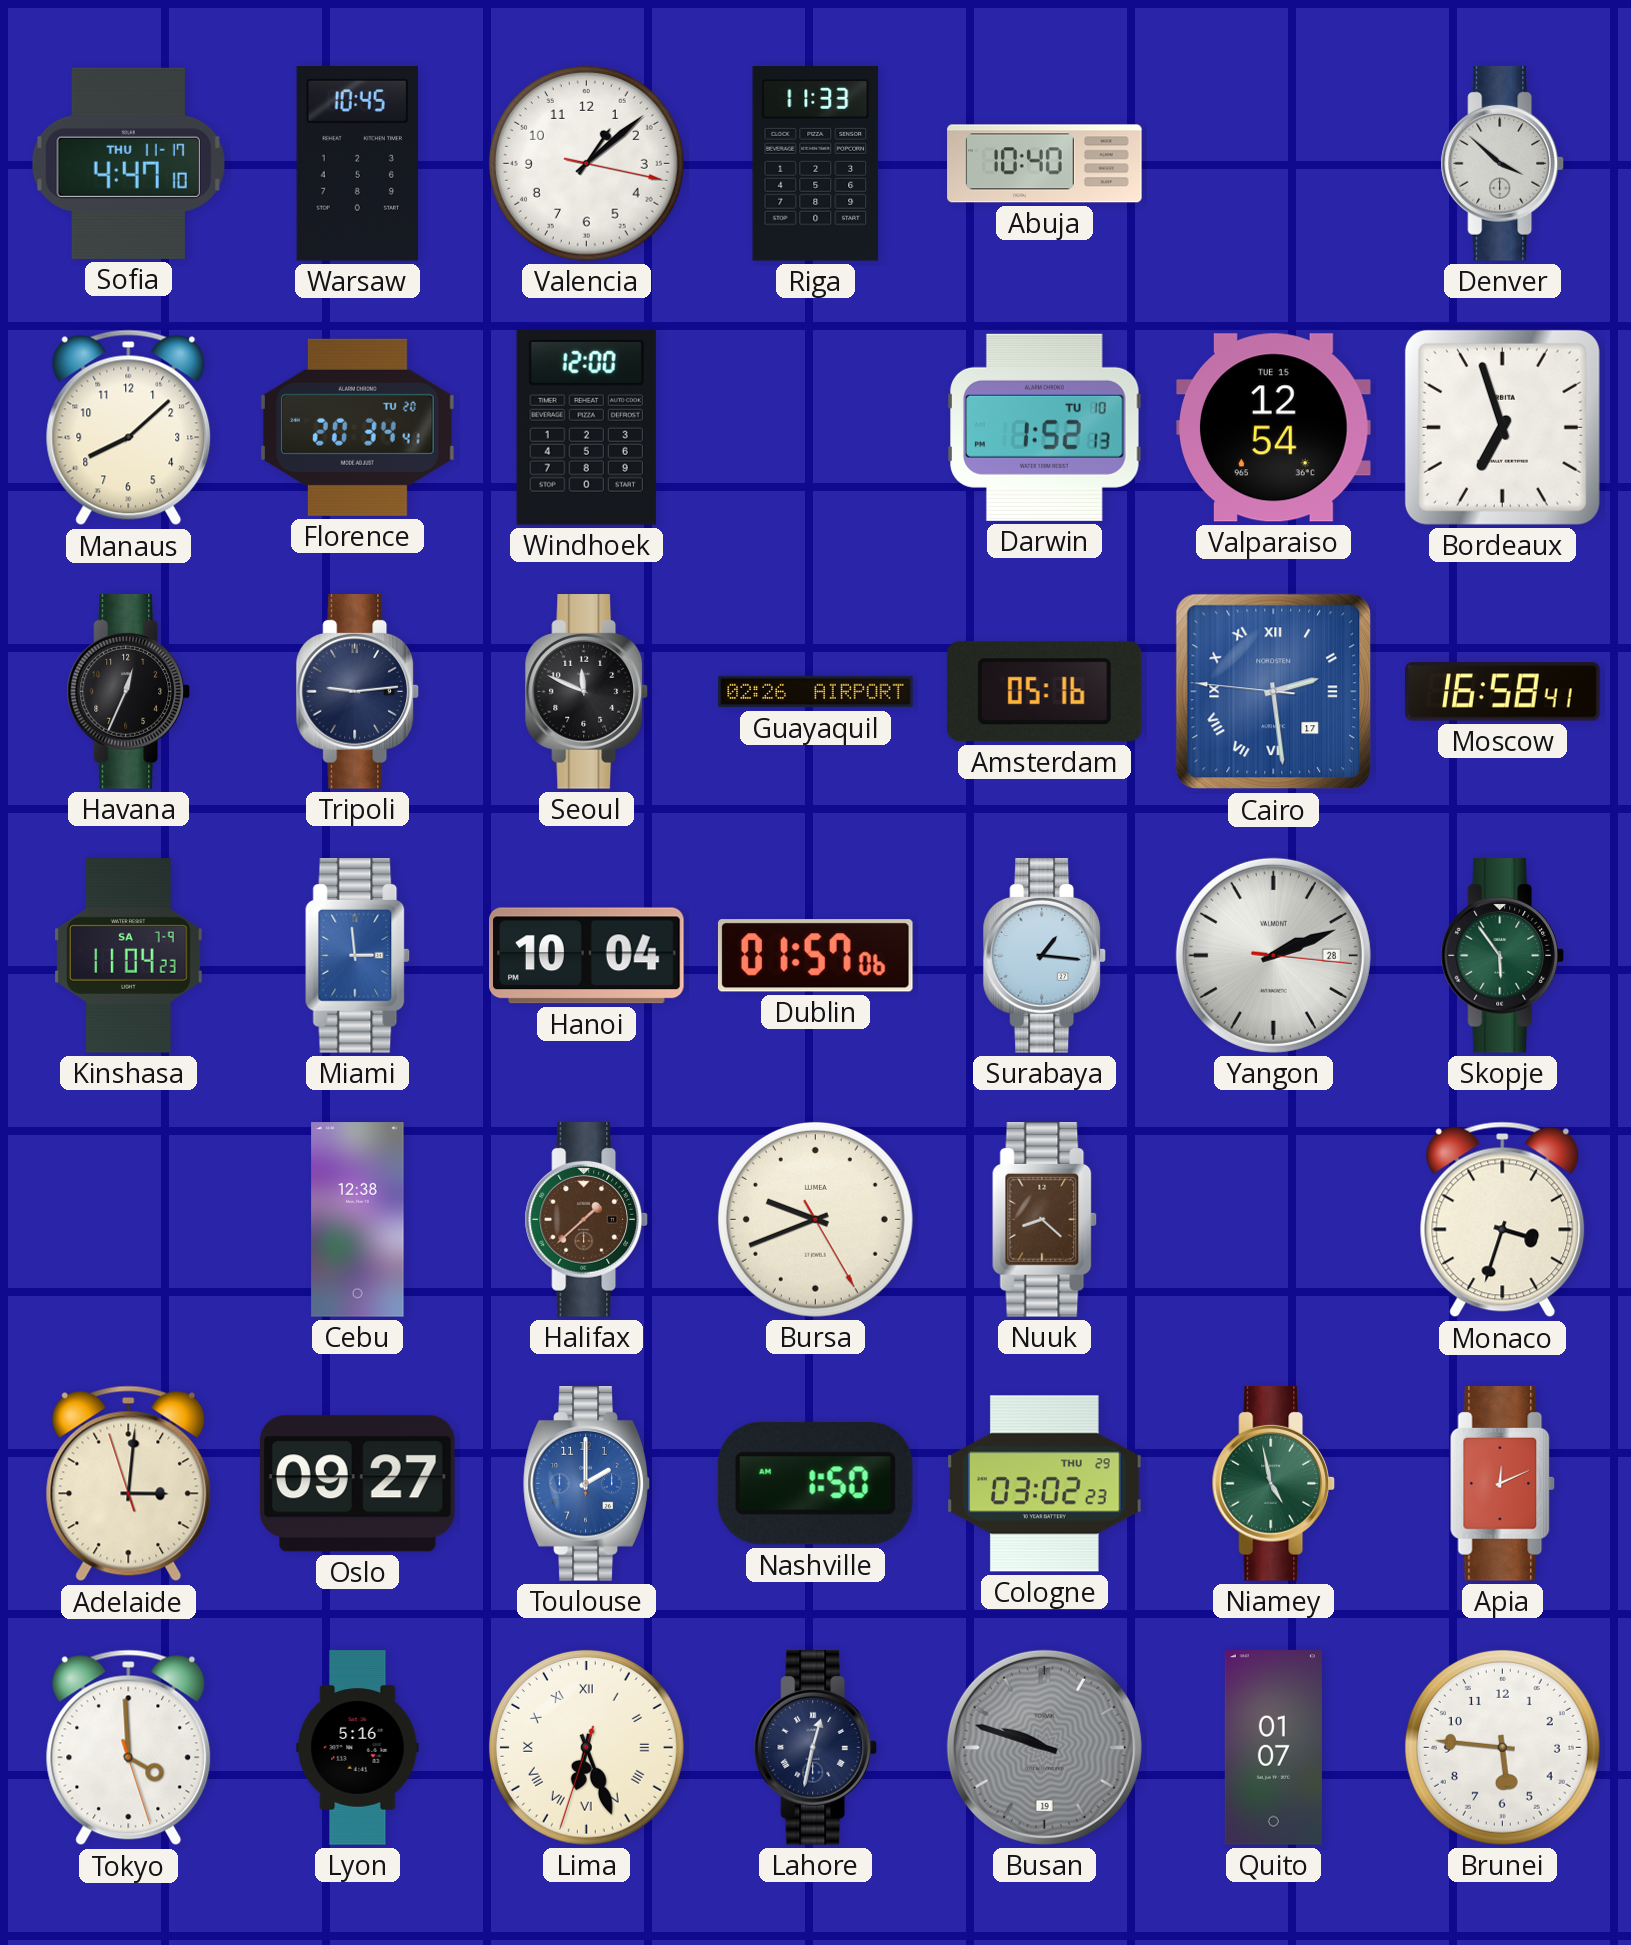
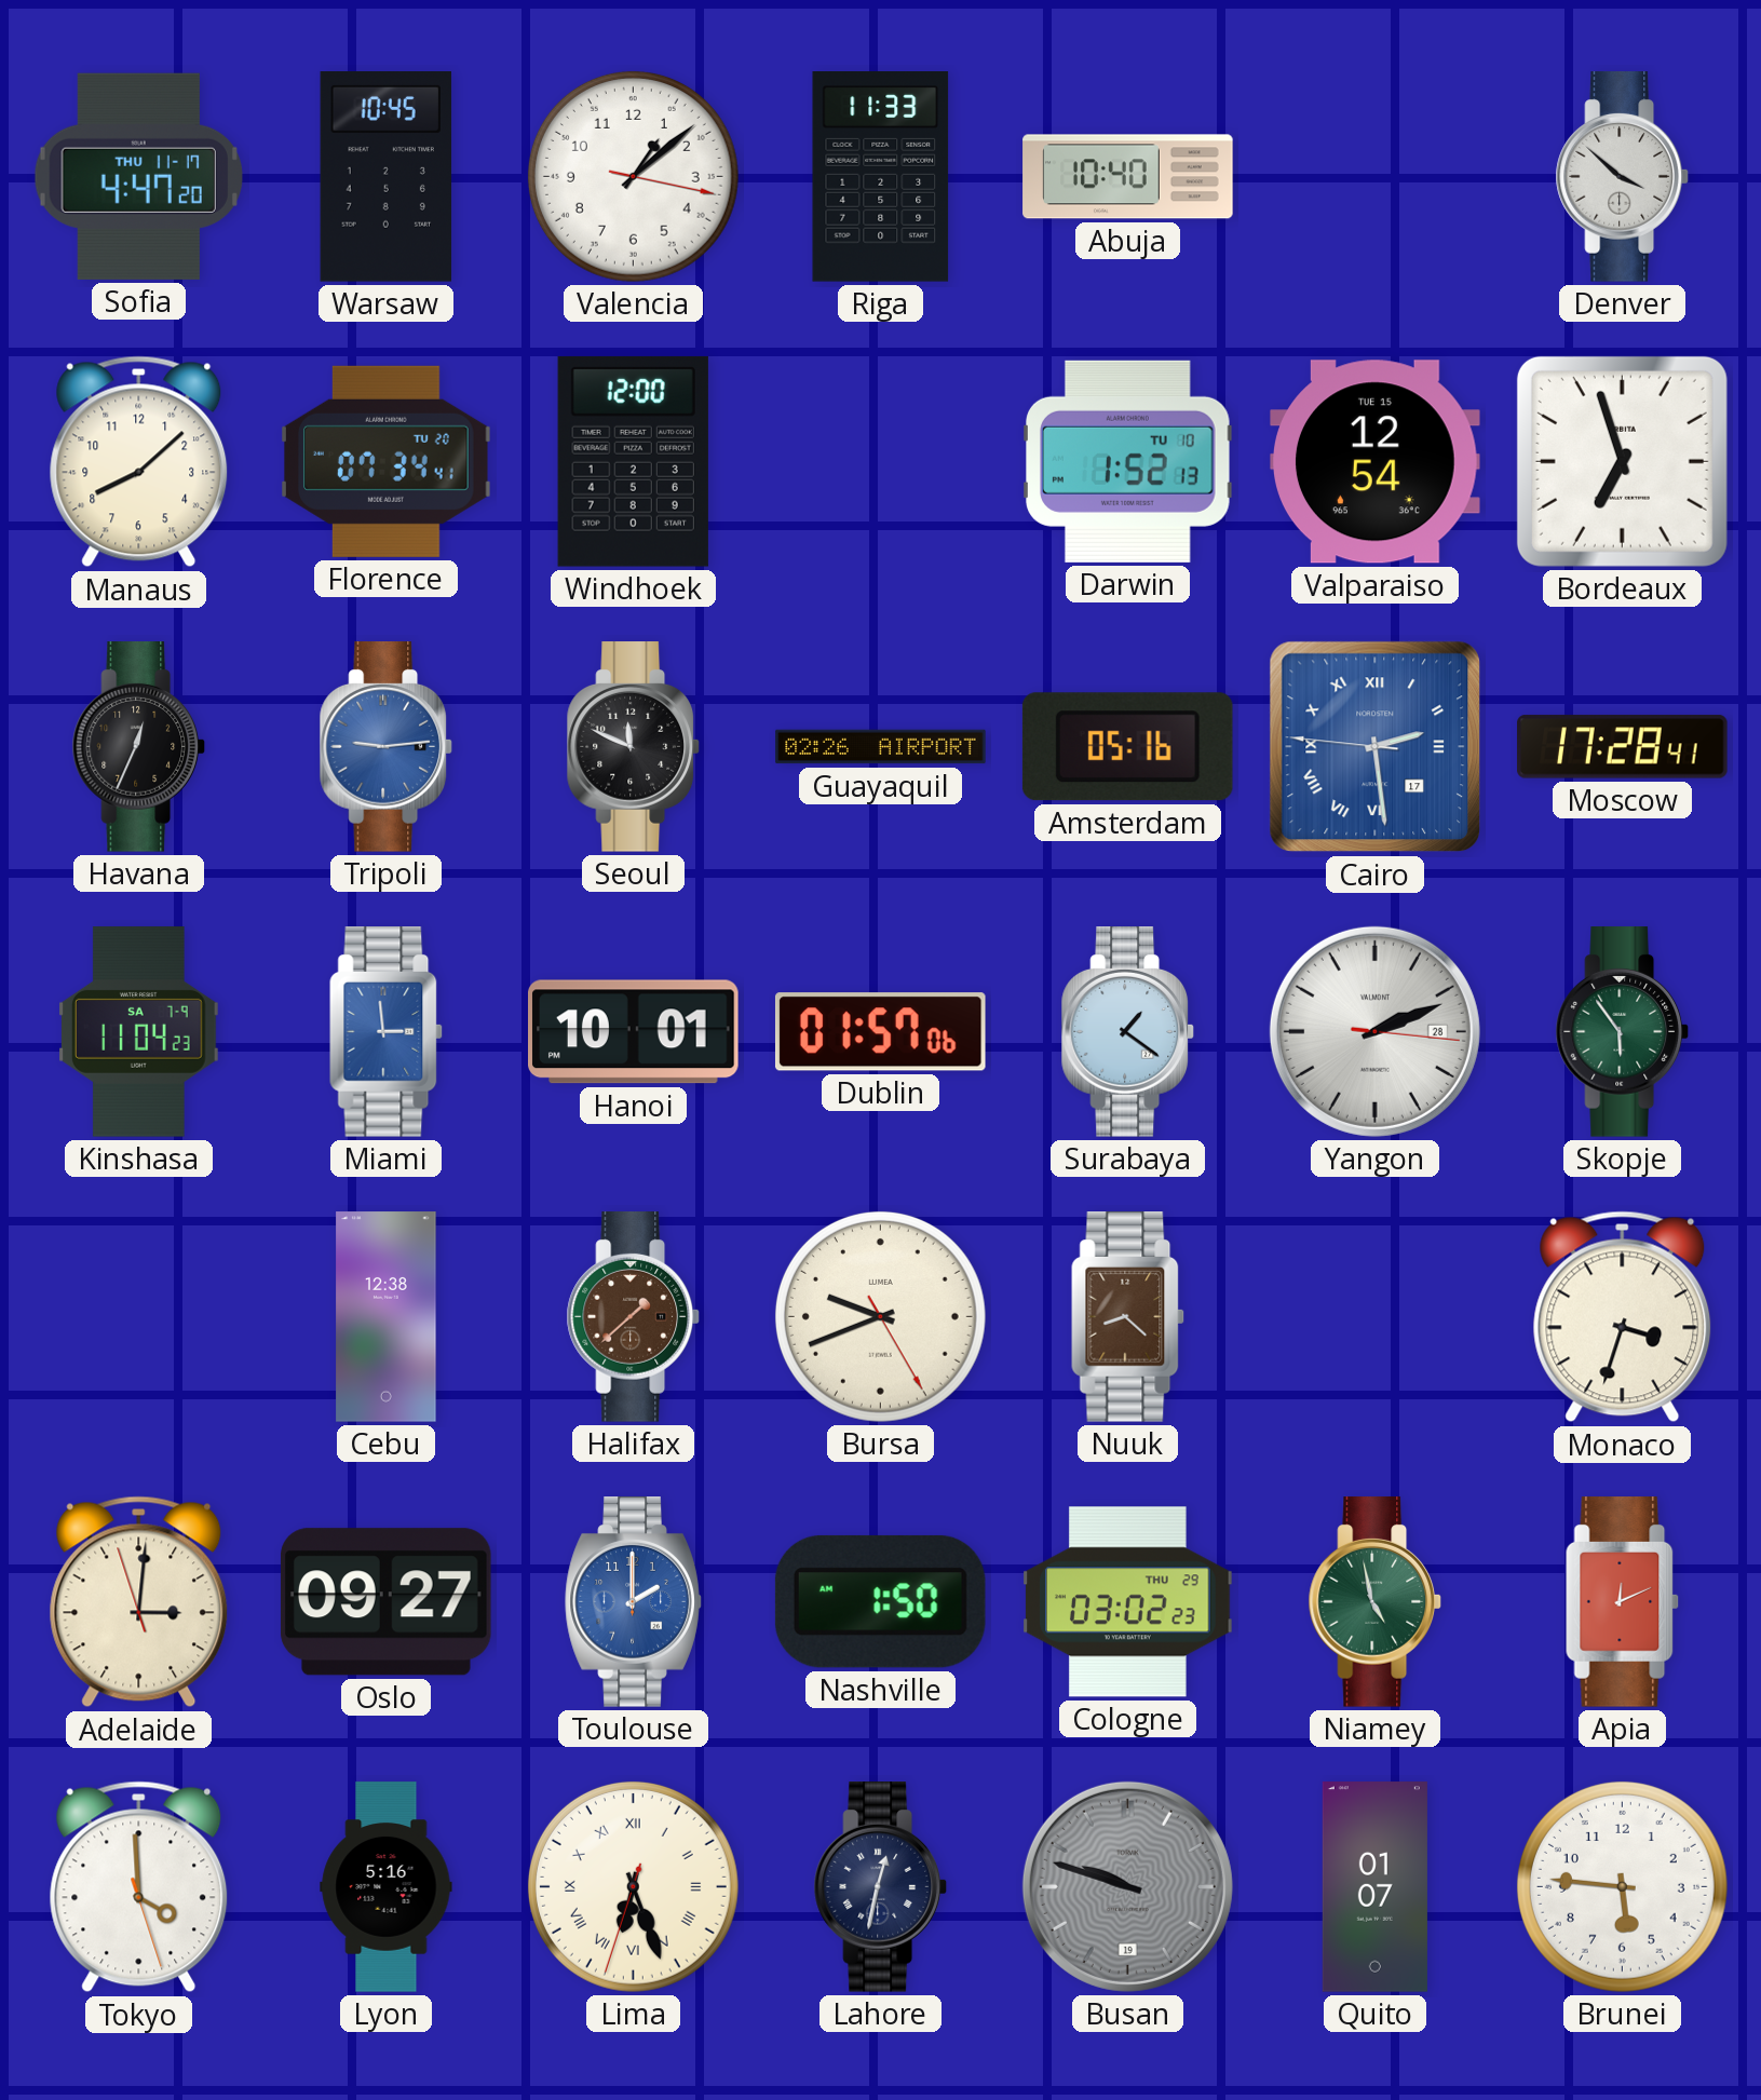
Sofia: 4:47:10 -> 4:47:20
Florence: 20:34 -> 07:34
Tripoli dial: navy -> blue
Moscow: 16:58 -> 17:28
Hanoi: 10:04 -> 10:01
Surabaya: 1:16 -> 1:21
